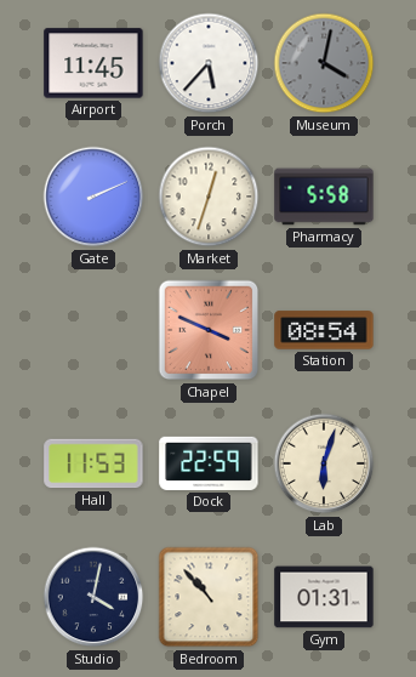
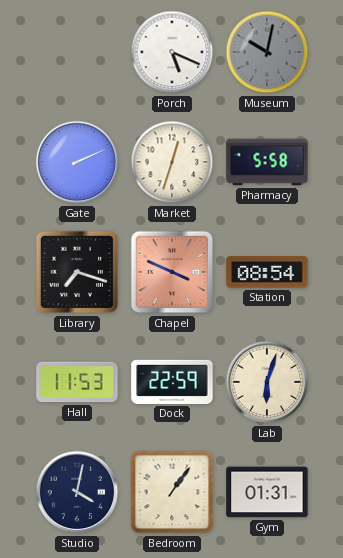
Airport: 11:45 -> none
Porch: 5:37 -> 5:19
Museum: 4:02 -> 10:02
Library: none -> 7:18
Bedroom: 10:53 -> 1:06
